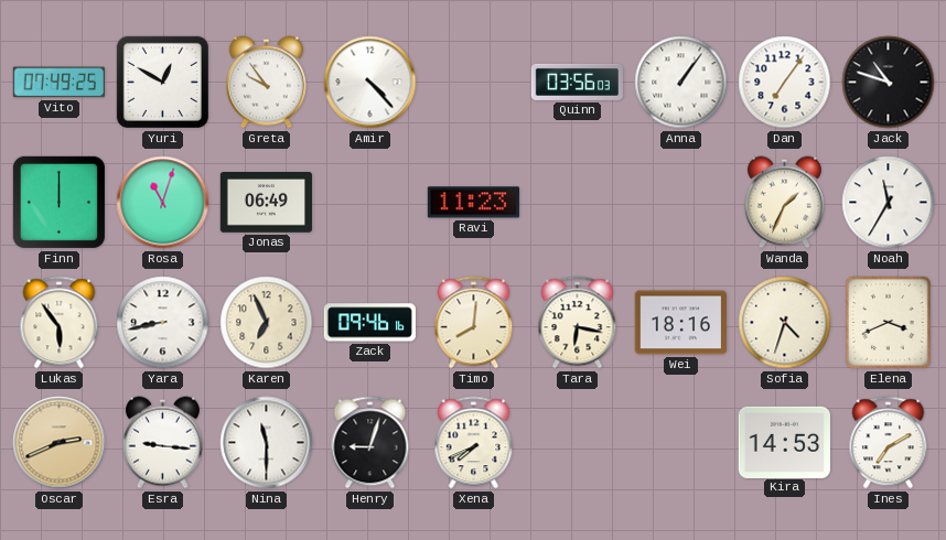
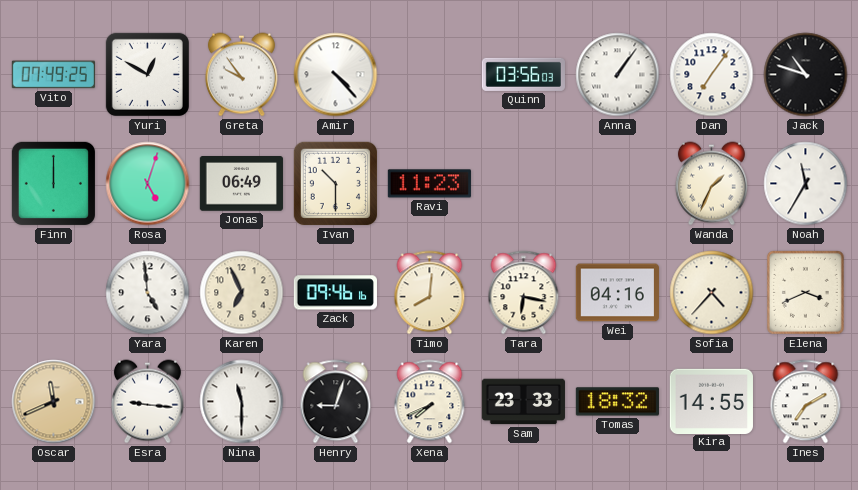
Rosa: 11:03 -> 5:03
Ivan: none -> 10:30
Lukas: 5:54 -> none
Yara: 8:43 -> 4:59
Wei: 18:16 -> 04:16
Sofia: 4:33 -> 4:37
Oscar: 2:41 -> 11:41
Sam: none -> 23:33
Tomas: none -> 18:32
Kira: 14:53 -> 14:55
